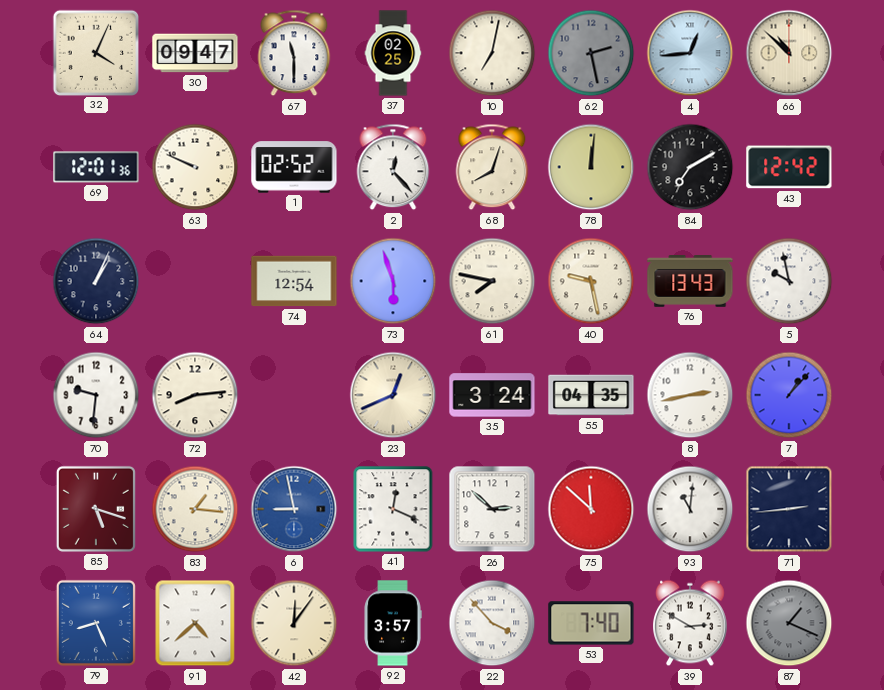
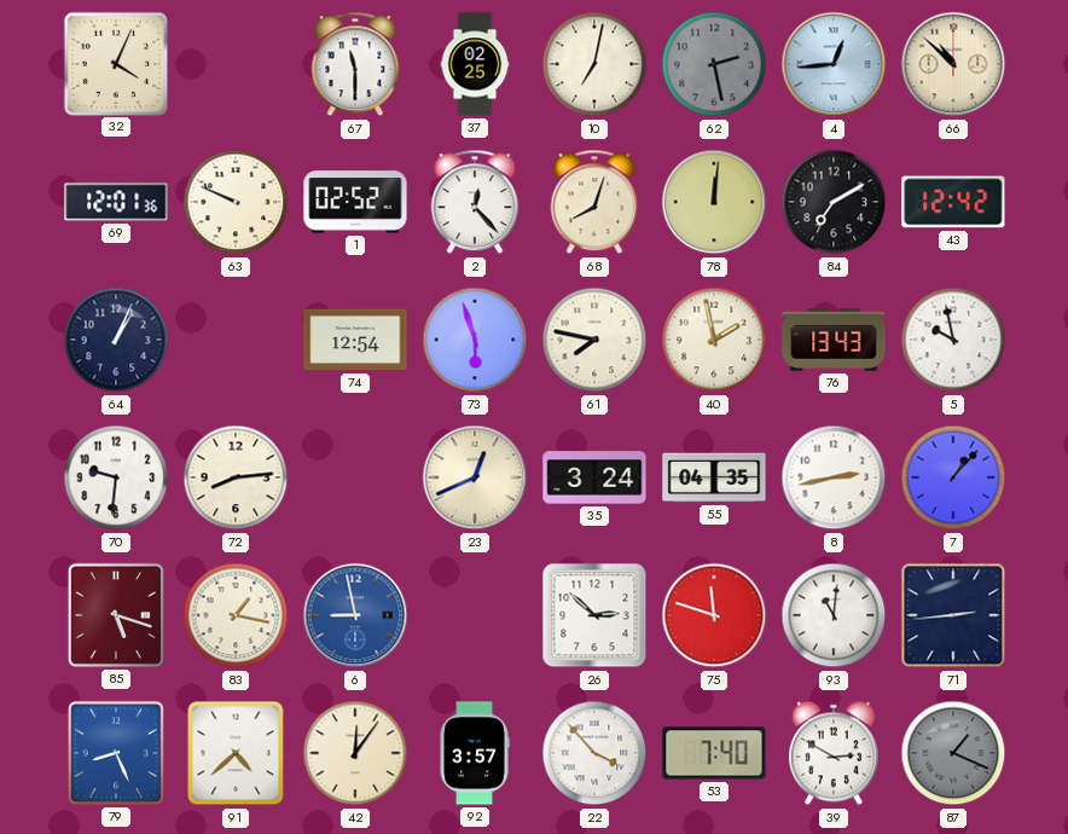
30: 09:47 -> none
40: 9:28 -> 1:58
83: 1:16 -> 1:17
41: 12:19 -> none
75: 11:52 -> 11:48
